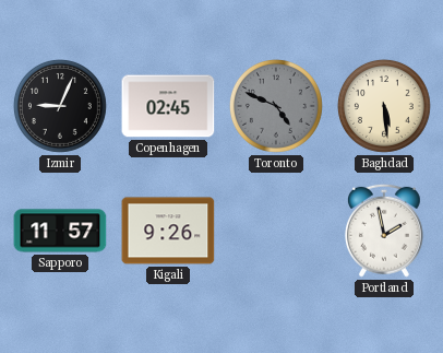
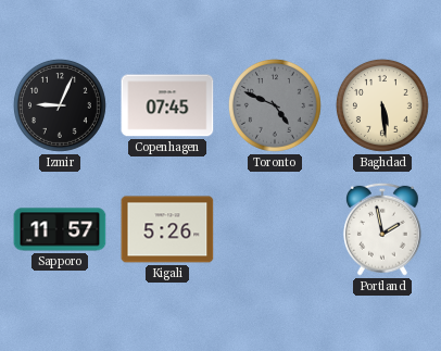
Copenhagen: 02:45 -> 07:45
Kigali: 9:26 -> 5:26
